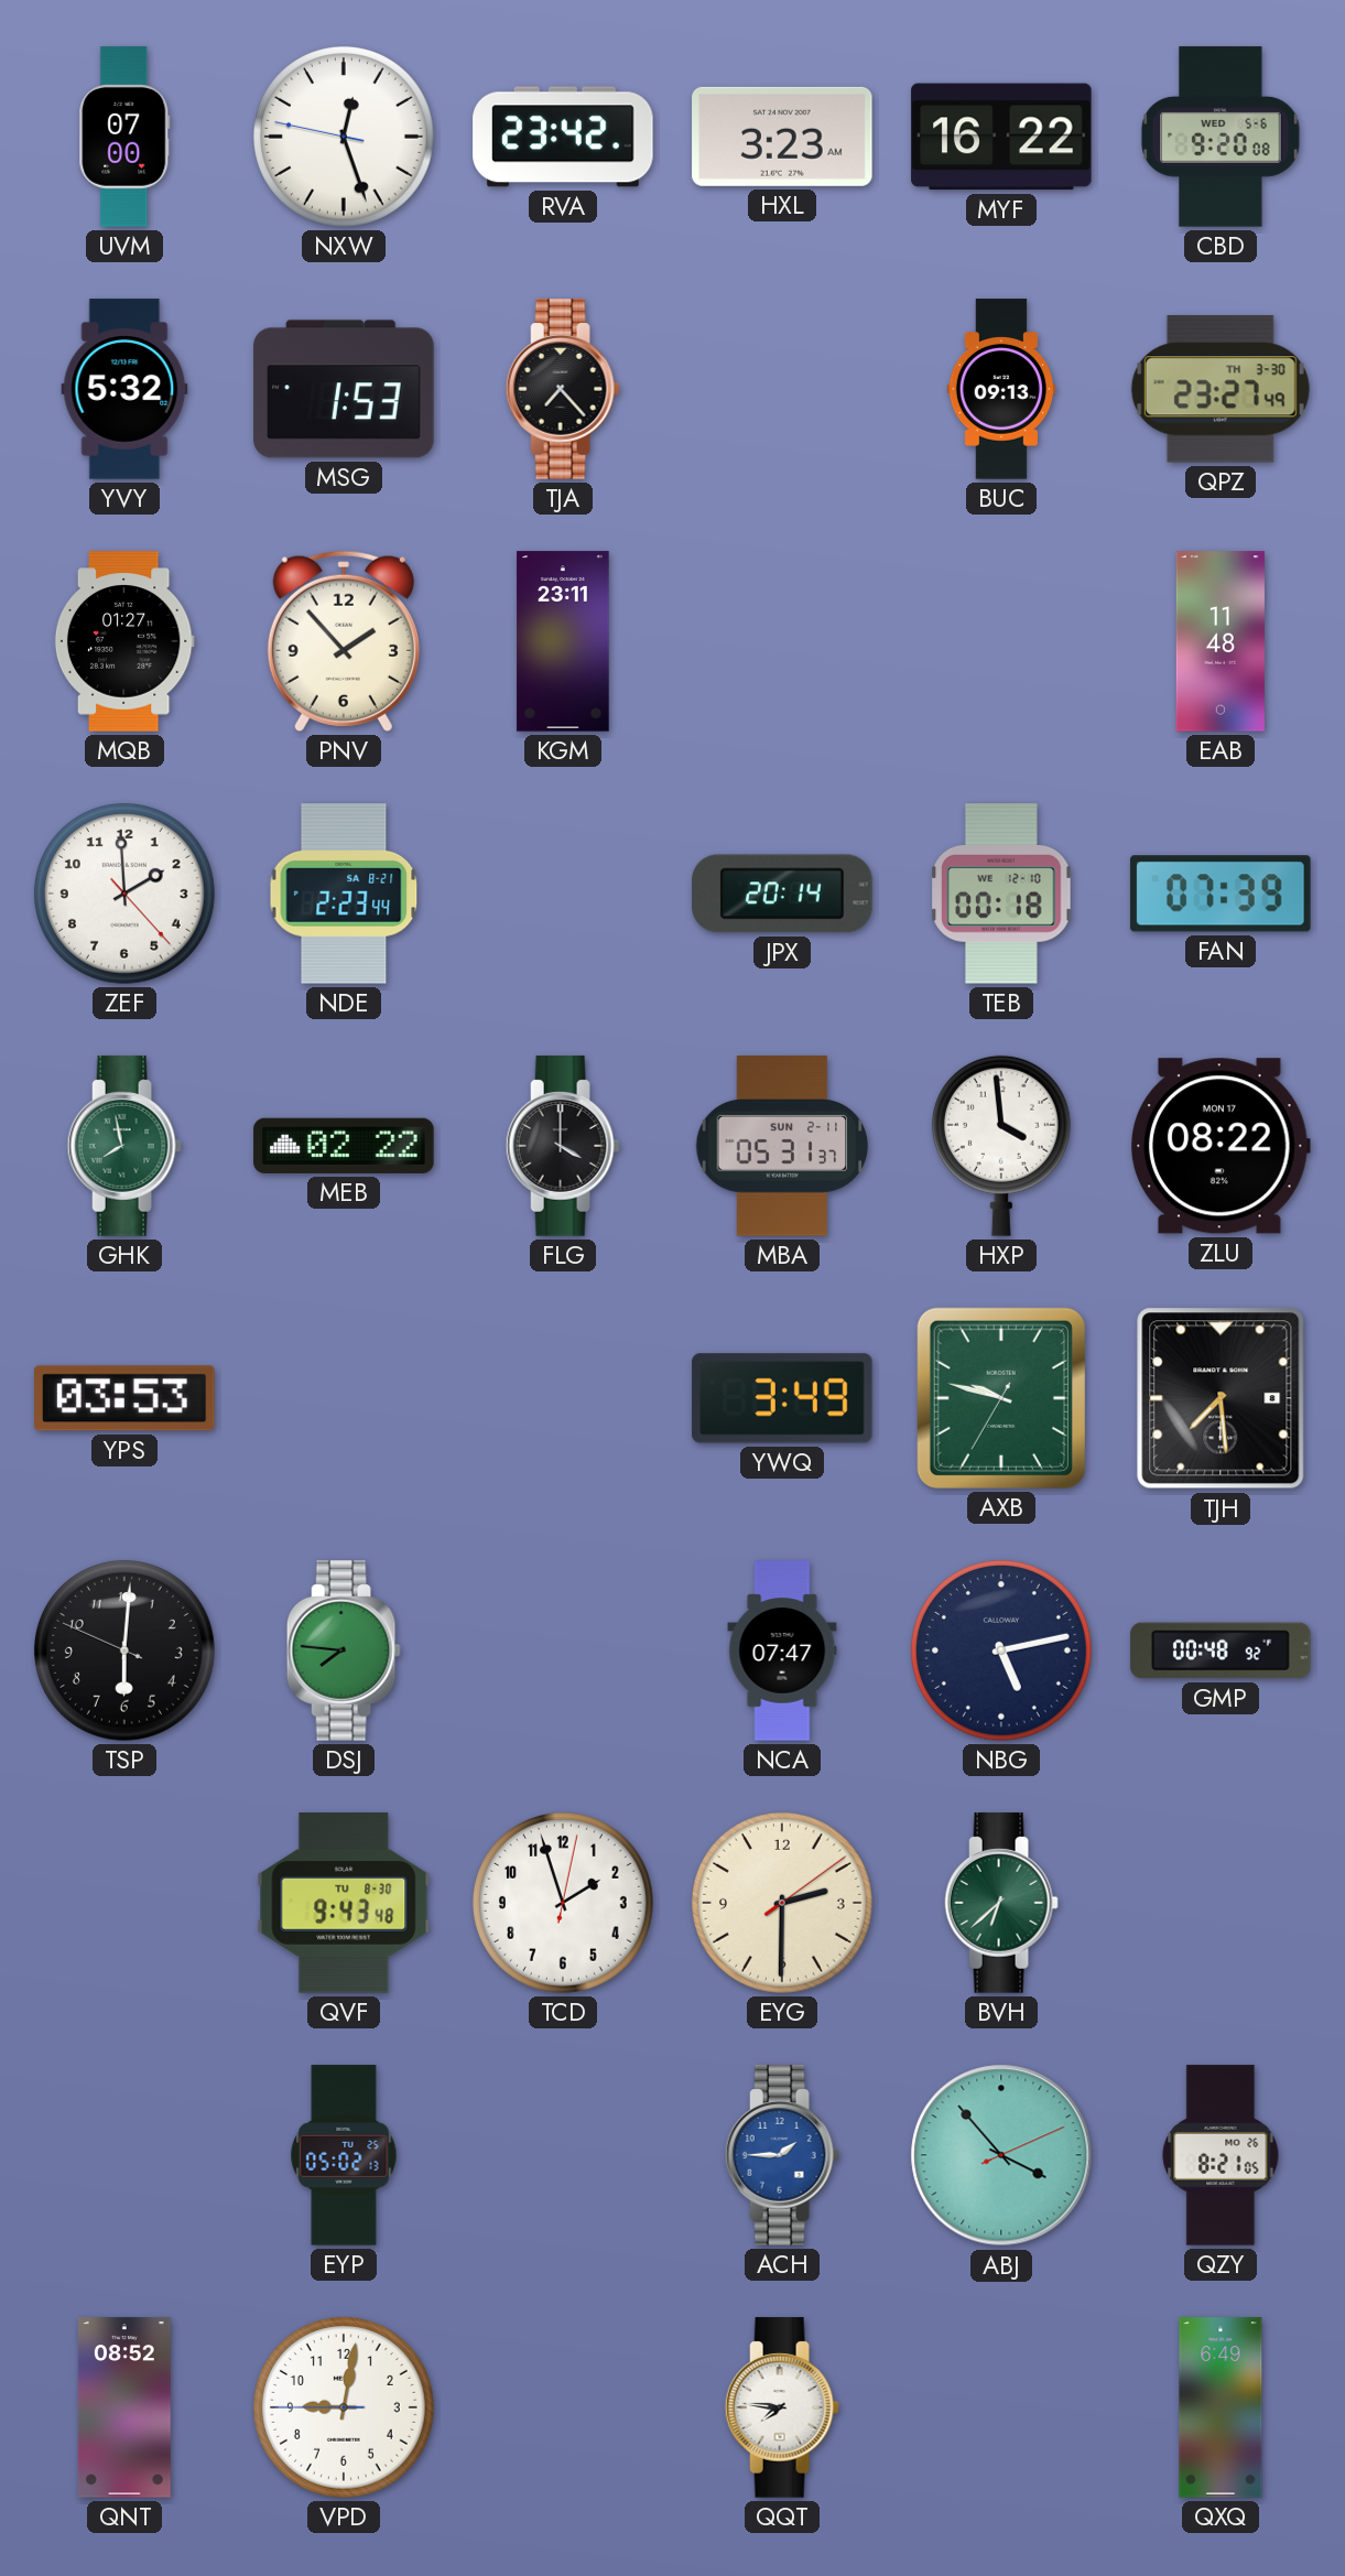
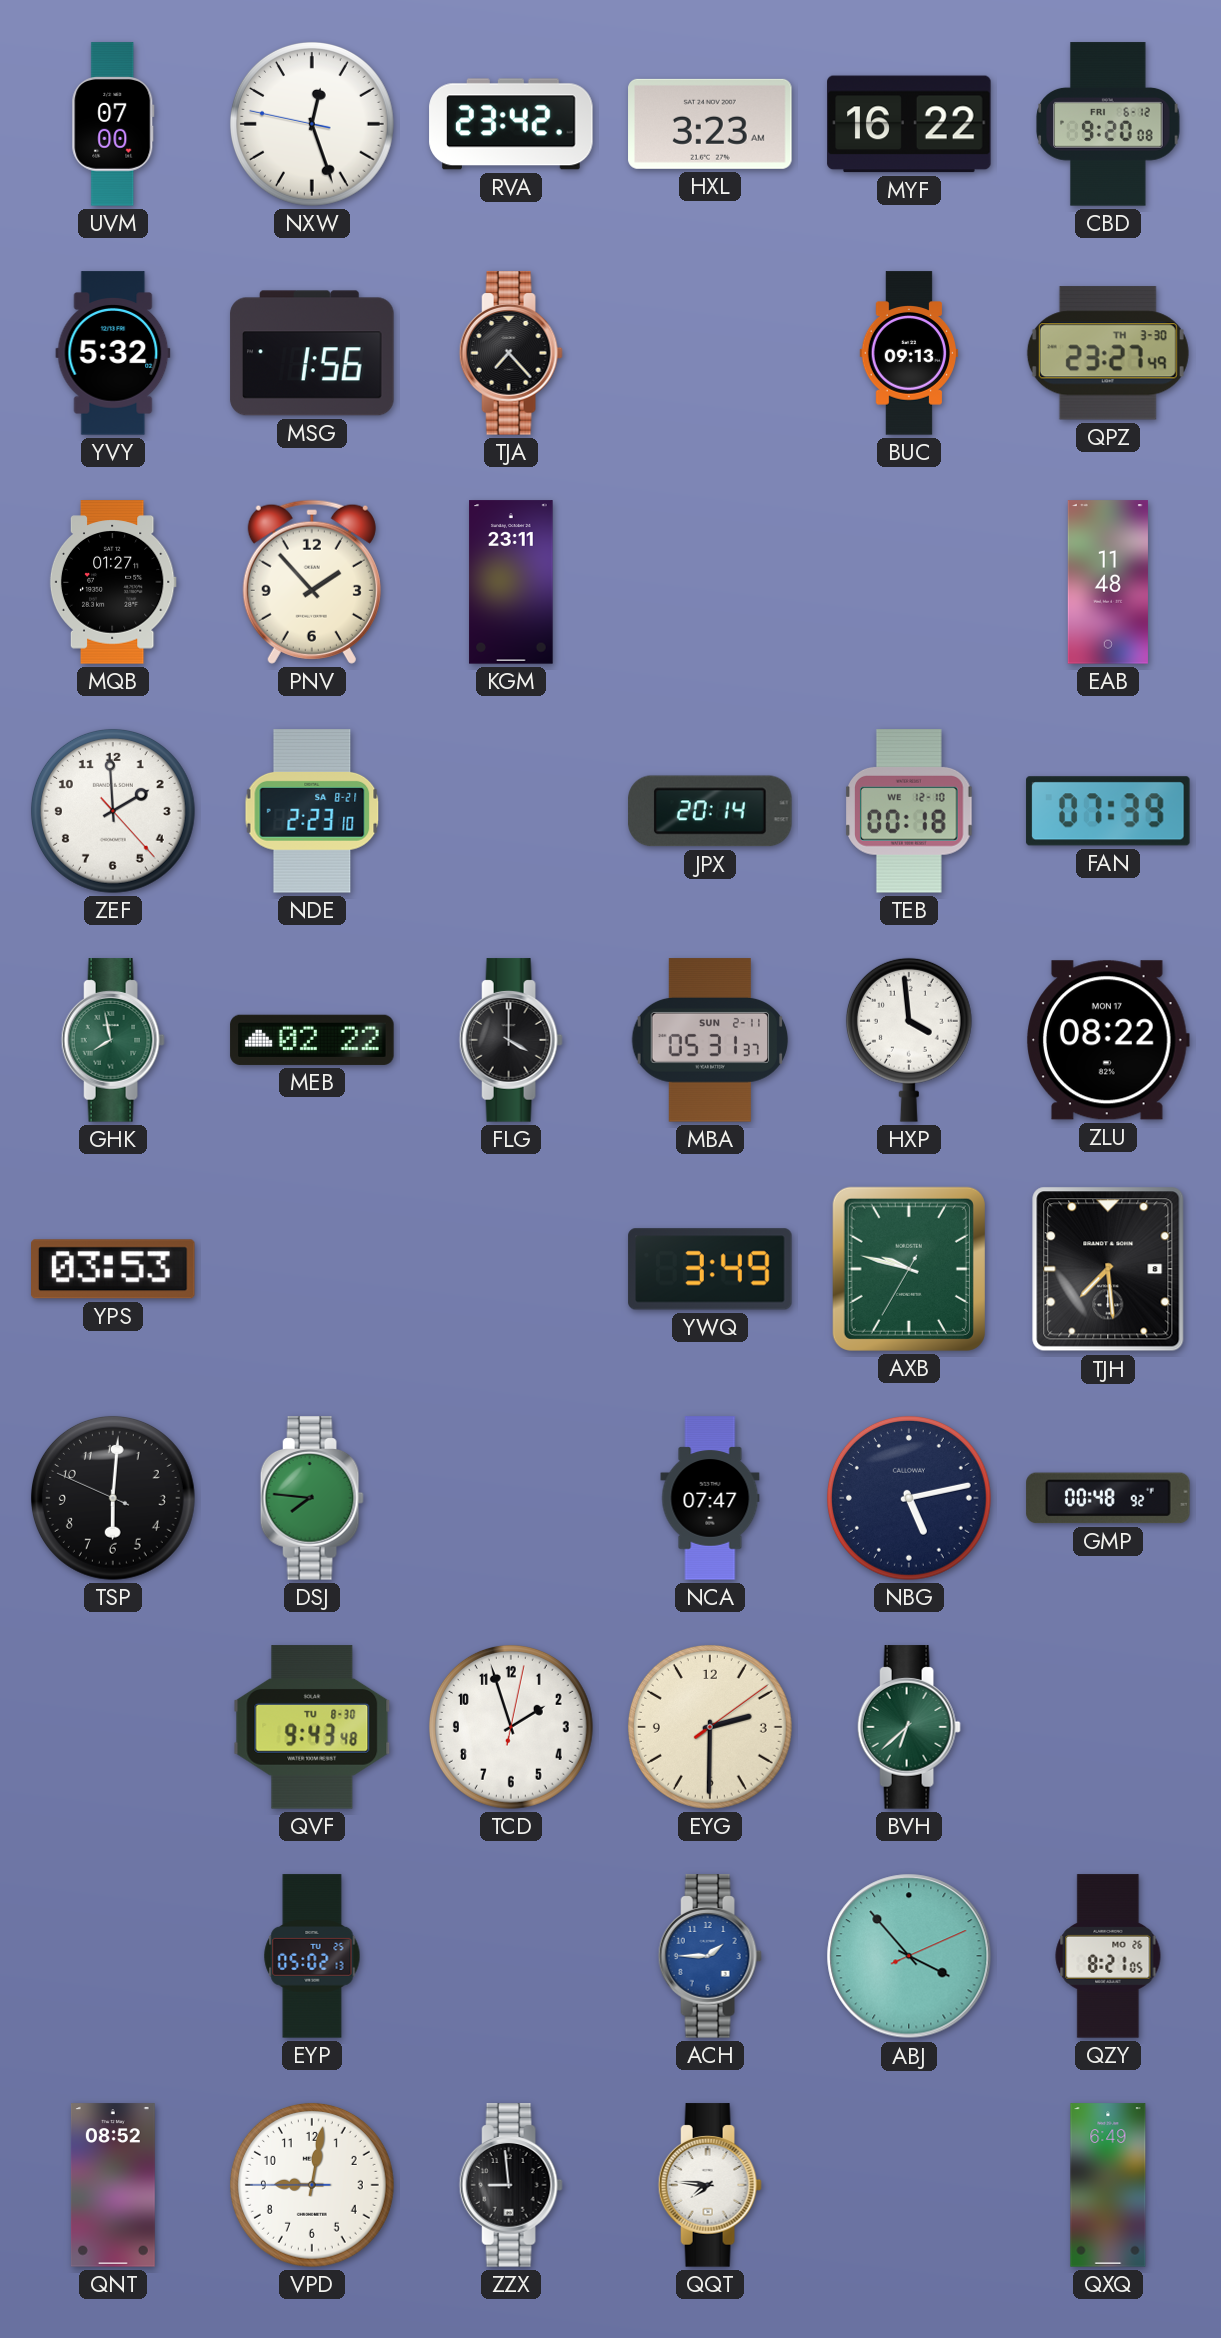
CBD date: WED 5-6 -> FRI 6-12
MSG: 1:53 -> 1:56
NDE: 2:23:44 -> 2:23:10
ZZX: none -> 8:59
